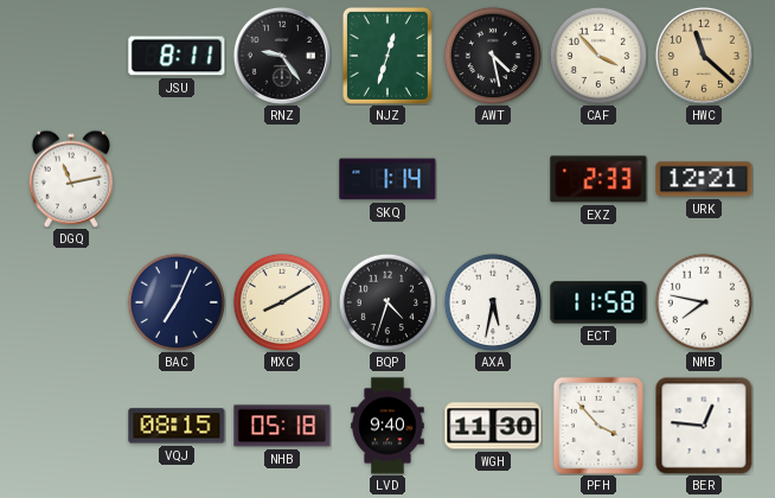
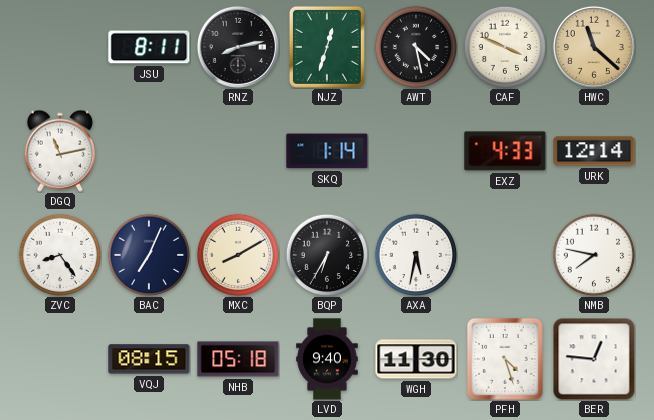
RNZ: 9:24 -> 8:13
CAF: 3:53 -> 3:49
EXZ: 2:33 -> 4:33
URK: 12:21 -> 12:14
ZVC: none -> 8:24
BQP: 4:33 -> 6:35
ECT: 11:58 -> none
PFH: 3:53 -> 4:27
